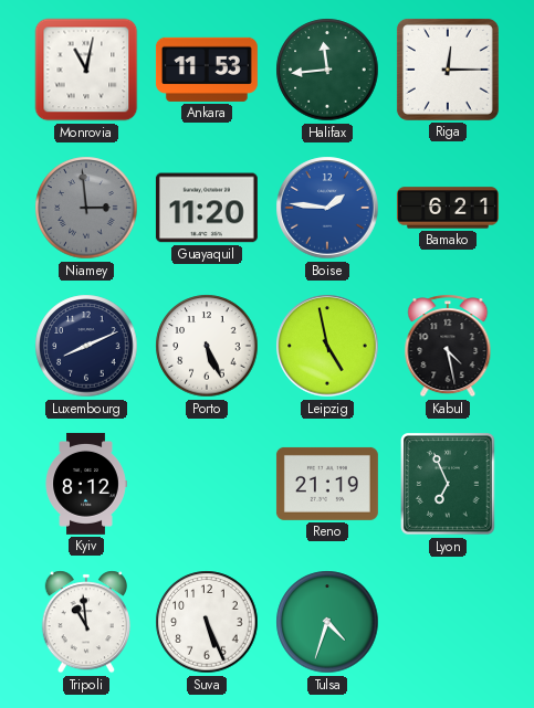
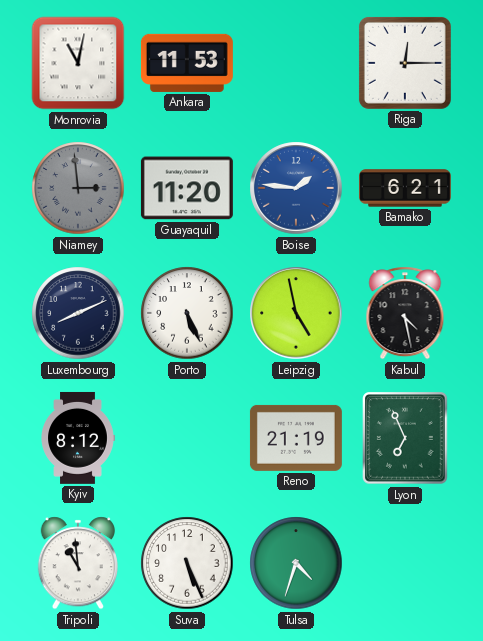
Halifax: 11:44 -> none
